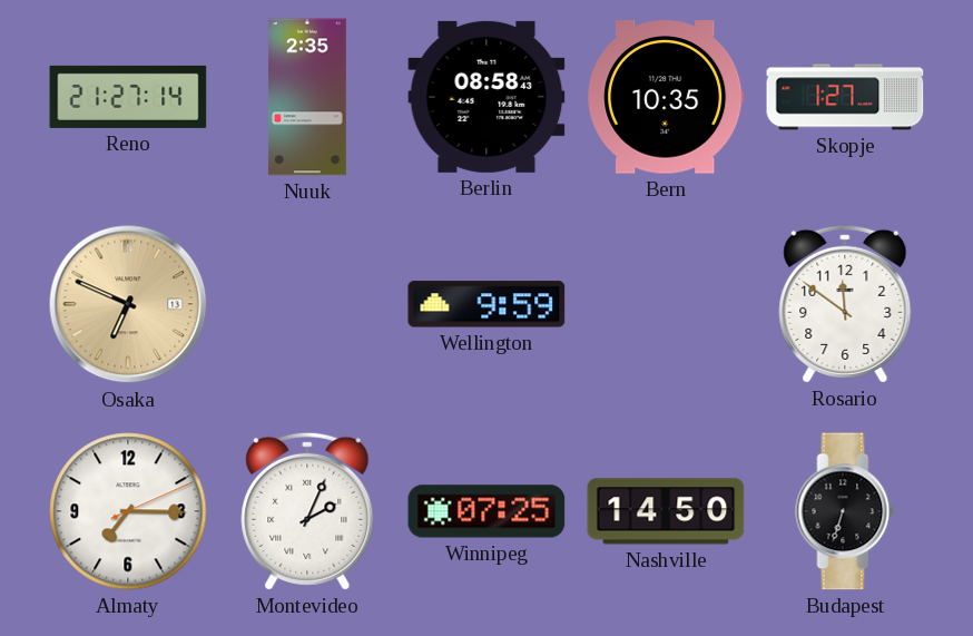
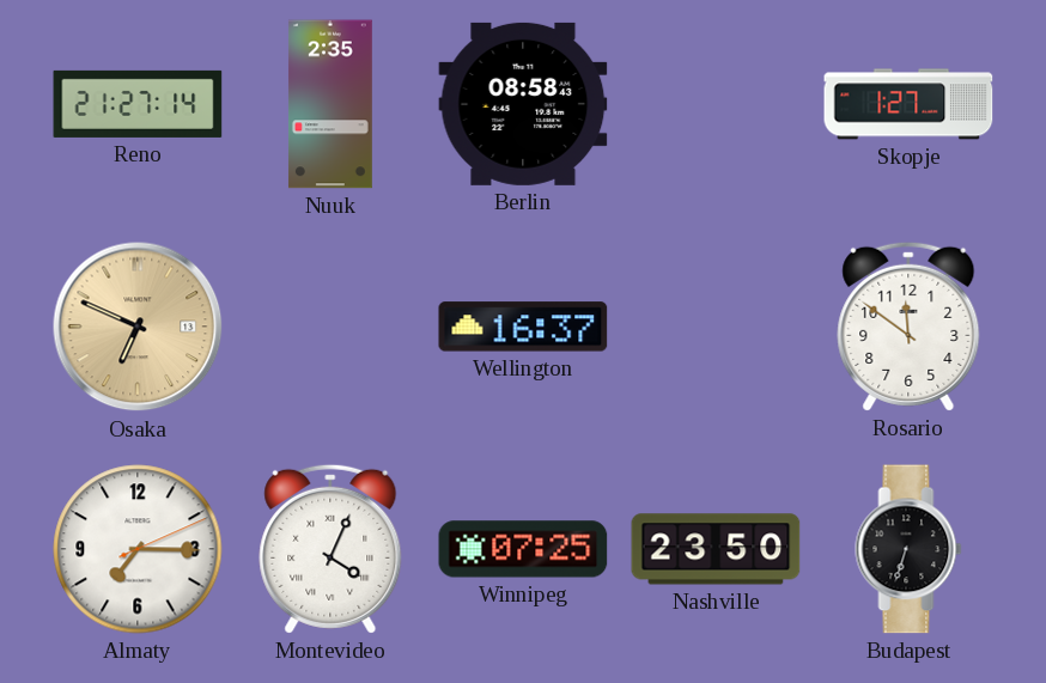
Bern: 10:35 -> none
Wellington: 9:59 -> 16:37
Montevideo: 2:04 -> 4:04
Nashville: 14:50 -> 23:50
